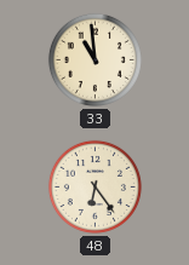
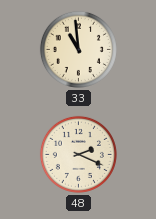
48: 6:24 -> 2:19
